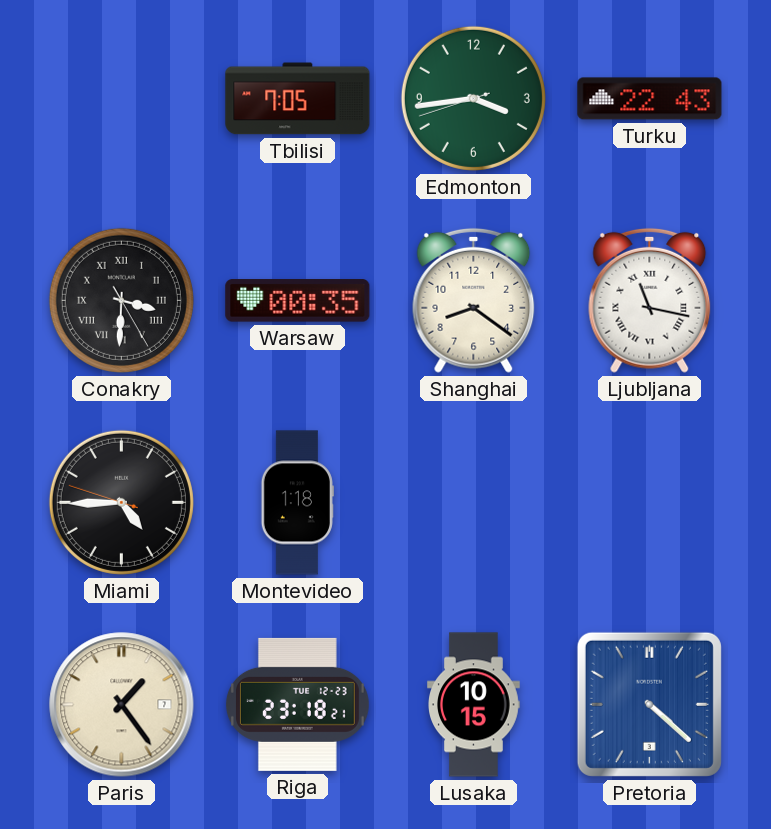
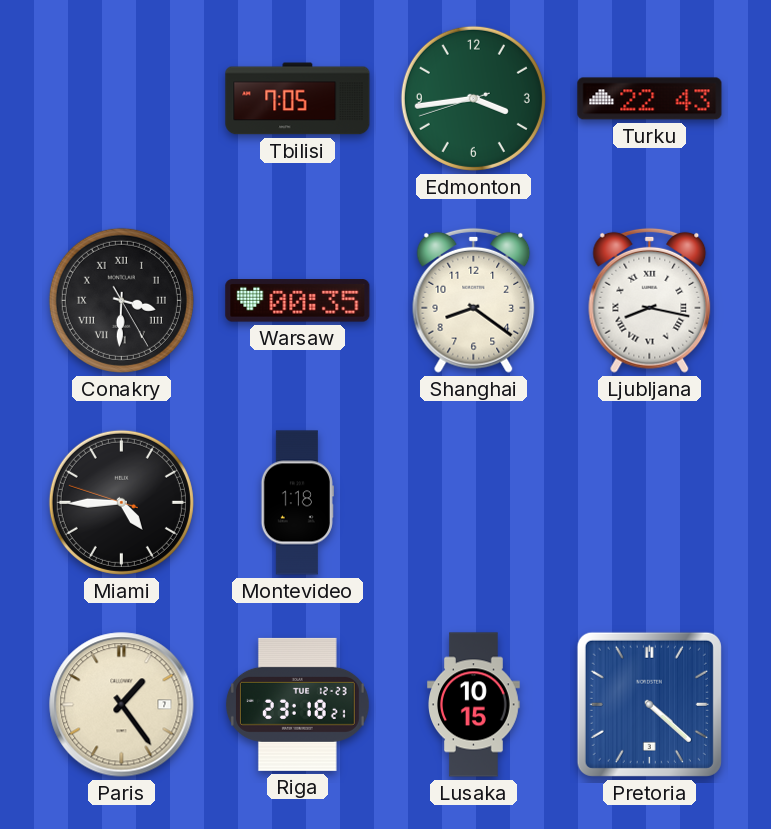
Ljubljana: 11:17 -> 8:17
